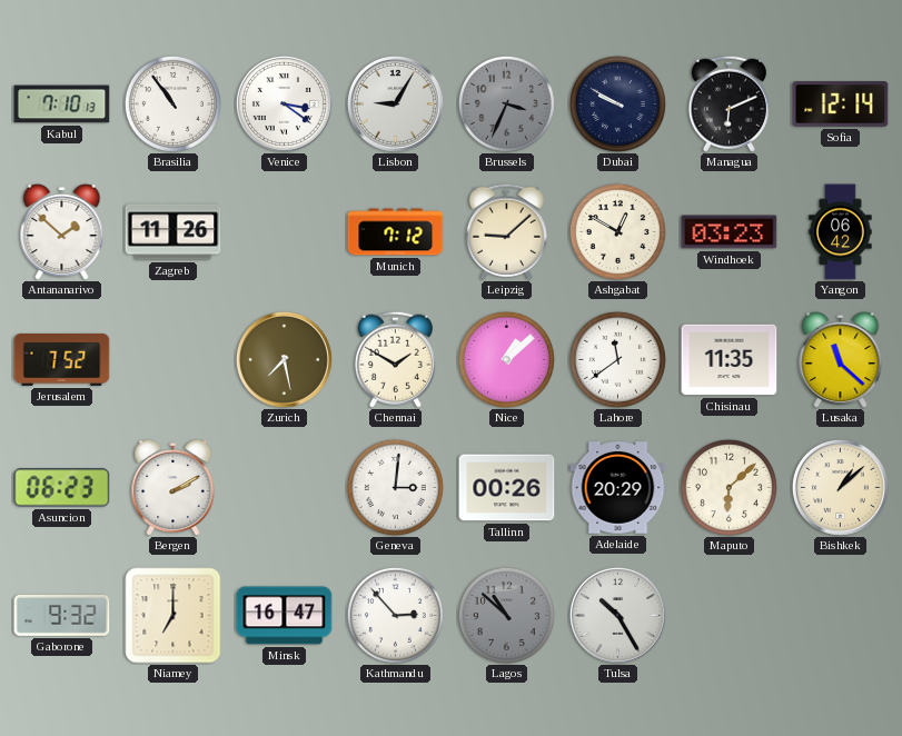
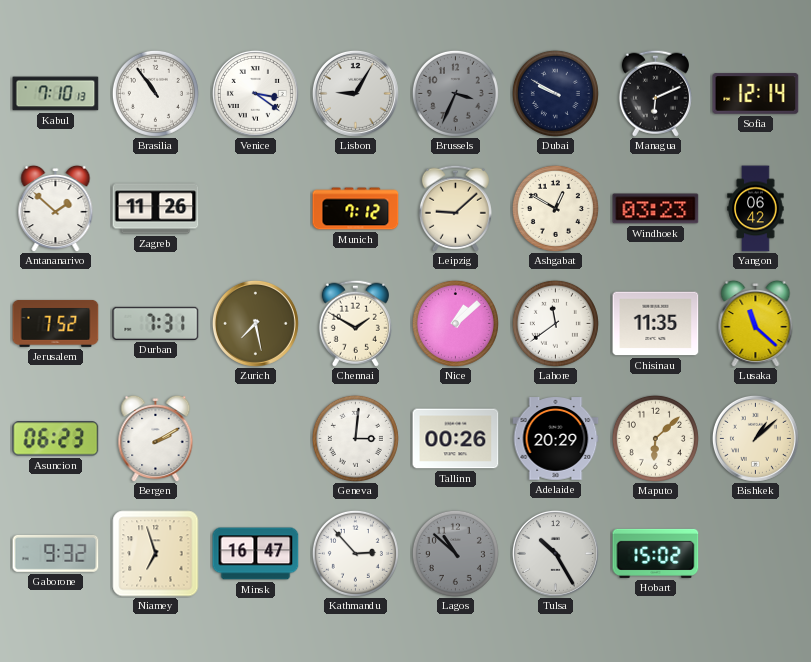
Durban: none -> 7:31
Niamey: 7:00 -> 6:57
Hobart: none -> 15:02
